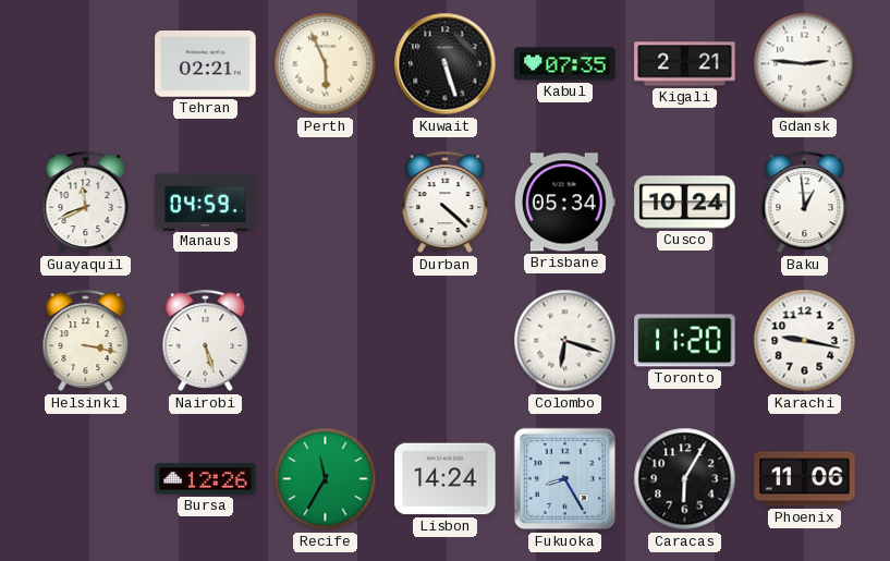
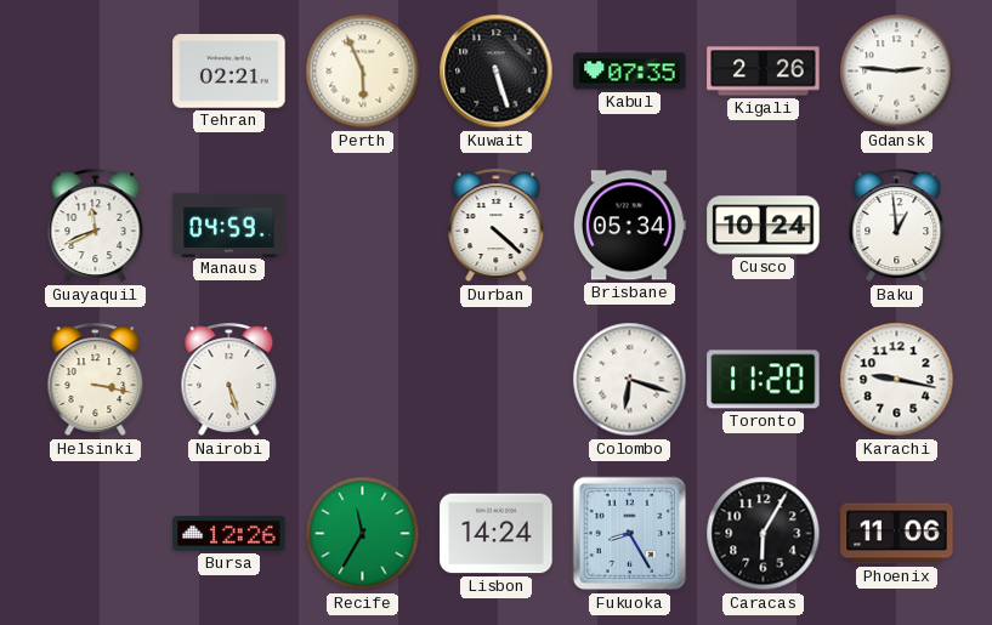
Kigali: 2:21 -> 2:26
